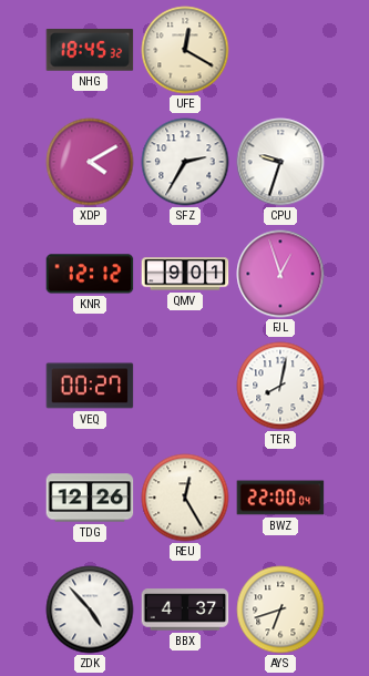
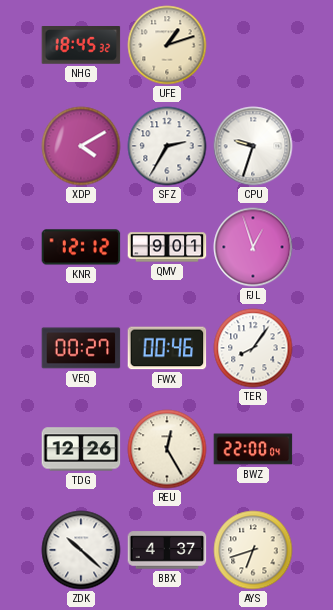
UFE: 12:20 -> 1:12
FWX: none -> 00:46
TER: 8:02 -> 8:06
ZDK: 4:53 -> 10:22
